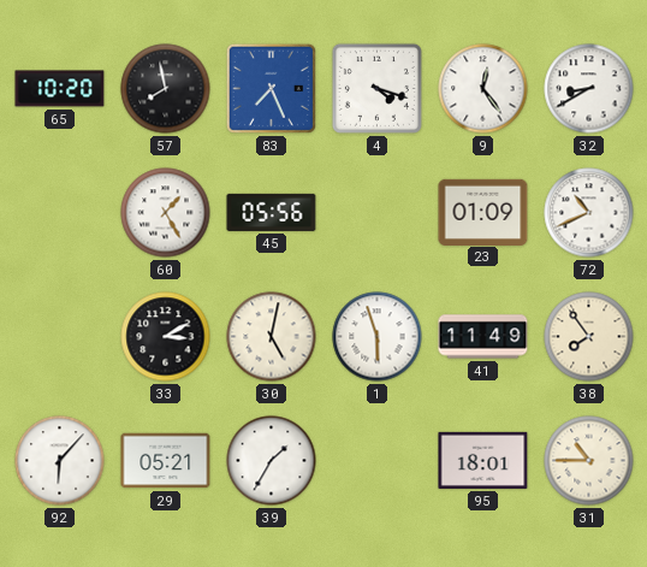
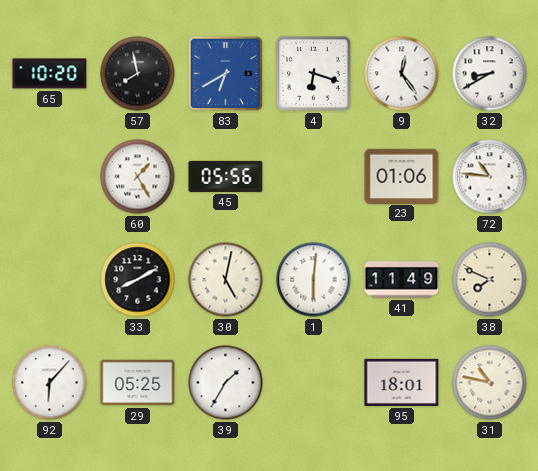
83: 7:26 -> 6:40
4: 4:18 -> 6:18
23: 01:09 -> 01:06
72: 10:41 -> 10:46
33: 3:10 -> 8:10
1: 5:57 -> 6:01
38: 7:54 -> 7:49
29: 05:21 -> 05:25
31: 10:45 -> 10:47
